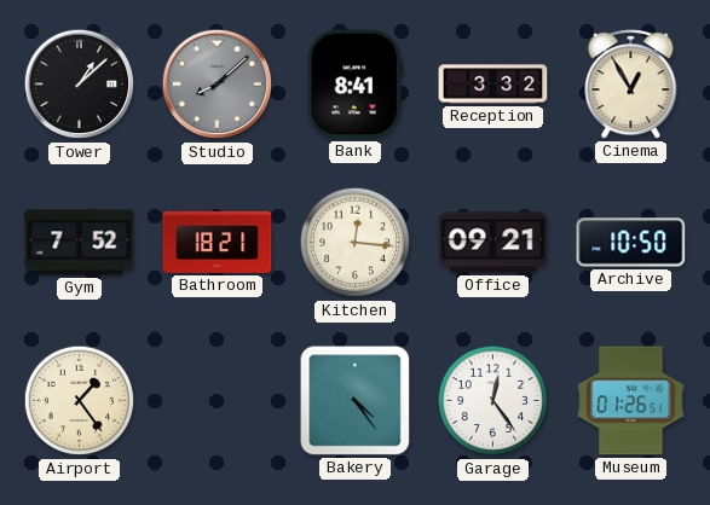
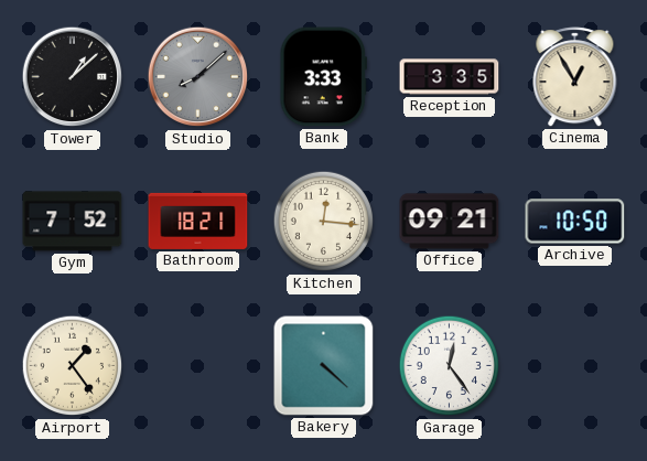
Bank: 8:41 -> 3:33
Reception: 3:32 -> 3:35
Bakery: 4:24 -> 4:22
Museum: 01:26 -> none
